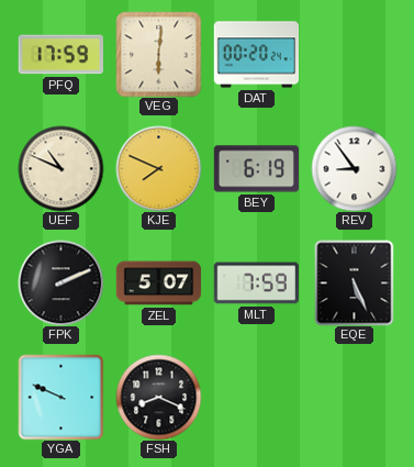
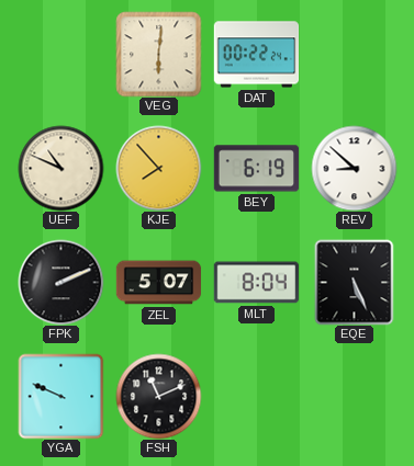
PFQ: 17:59 -> none
DAT: 00:20 -> 00:22
KJE: 7:49 -> 7:53
REV: 8:54 -> 8:52
MLT: 7:59 -> 8:04
FSH: 8:19 -> 11:11
